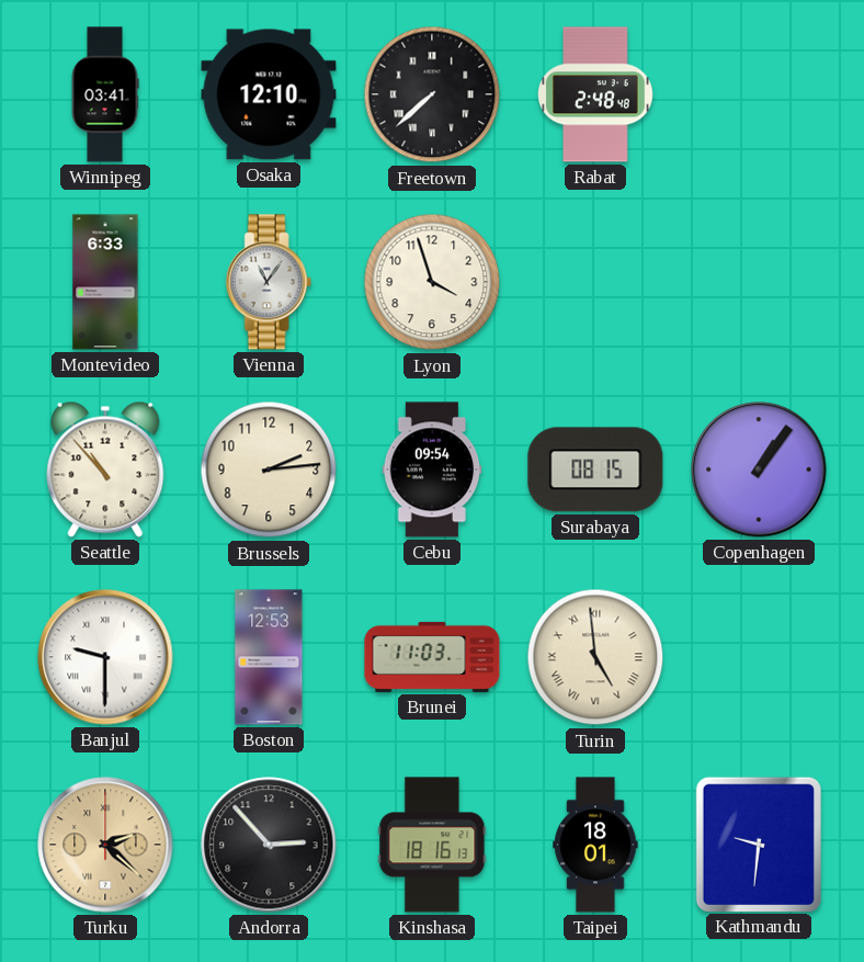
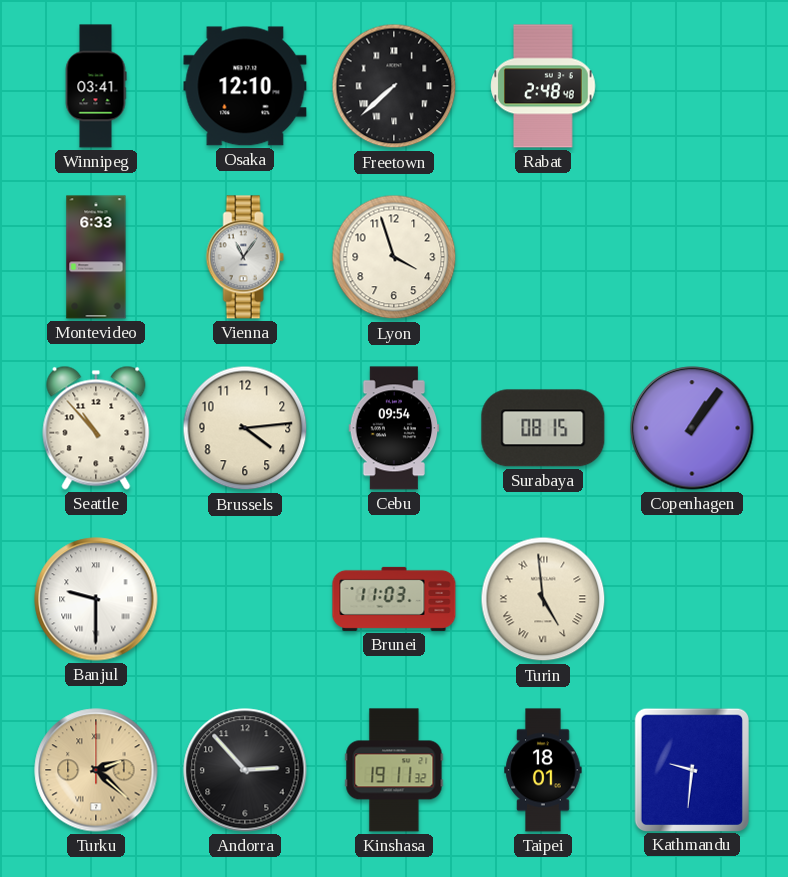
Brussels: 2:14 -> 4:14
Boston: 12:53 -> none
Kinshasa: 18:16 -> 19:11
